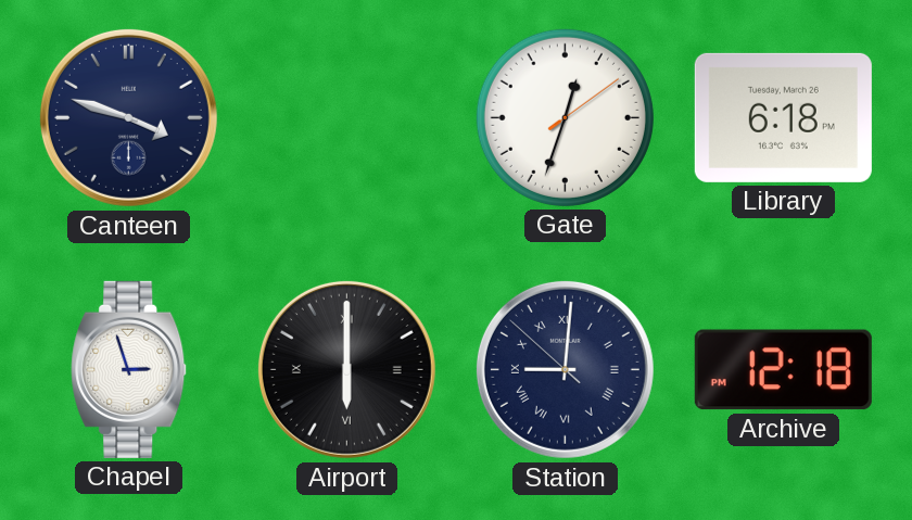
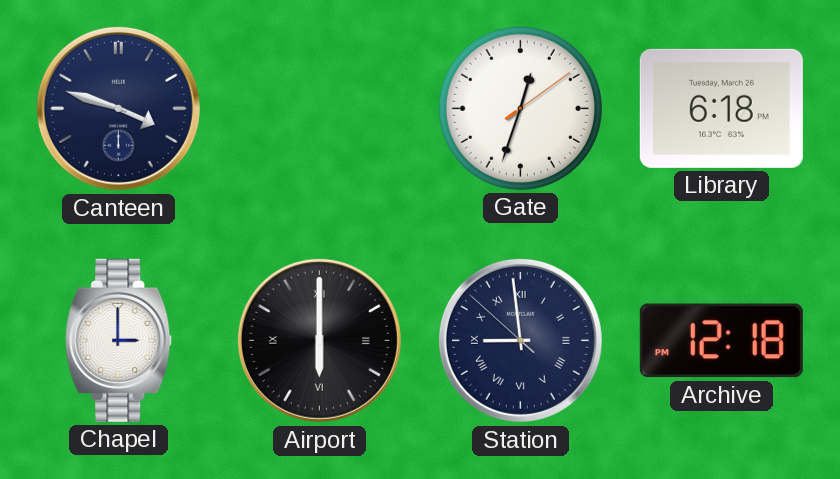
Chapel: 2:57 -> 3:00
Station: 9:00 -> 8:58
